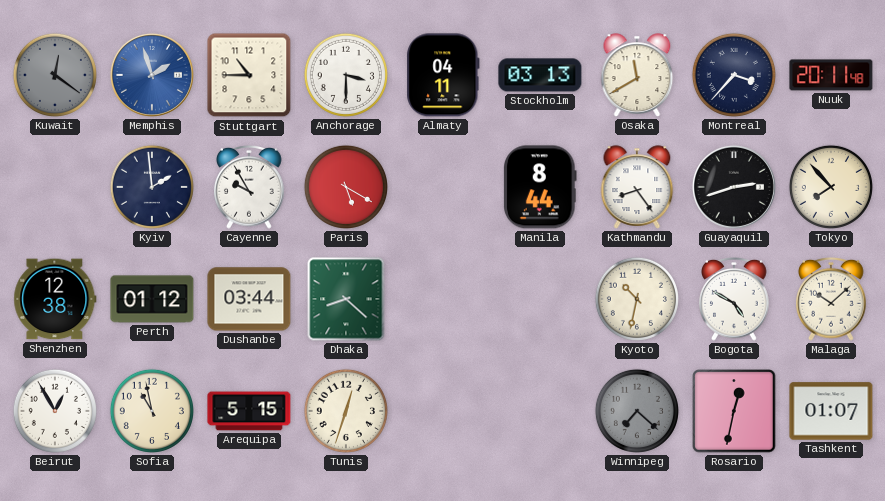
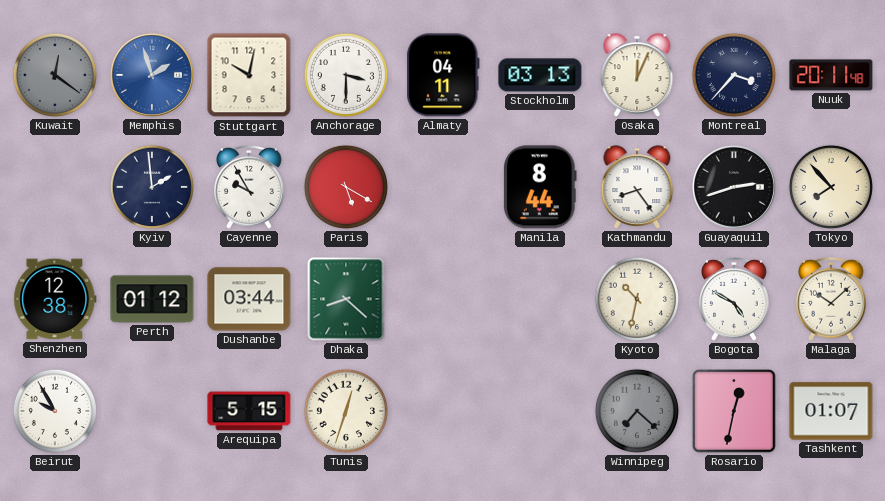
Stuttgart: 10:45 -> 10:02
Osaka: 11:40 -> 12:04
Beirut: 12:55 -> 9:55
Sofia: 10:58 -> none
